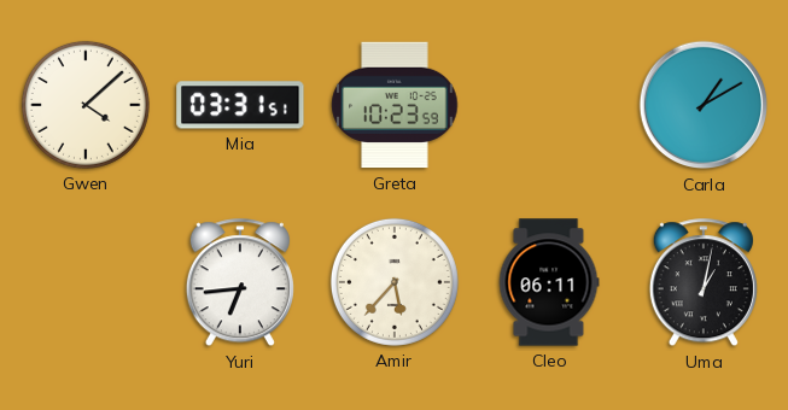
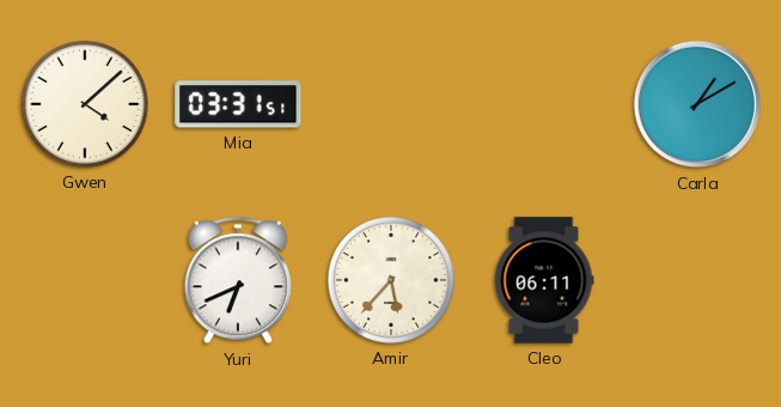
Greta: 10:23 -> none
Yuri: 6:44 -> 6:41
Uma: 1:02 -> none
